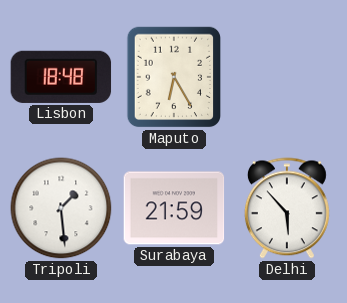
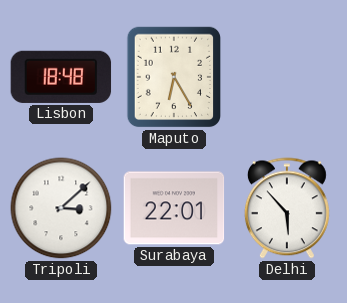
Tripoli: 1:29 -> 3:08
Surabaya: 21:59 -> 22:01
